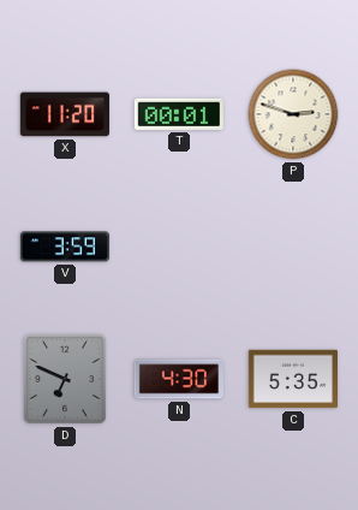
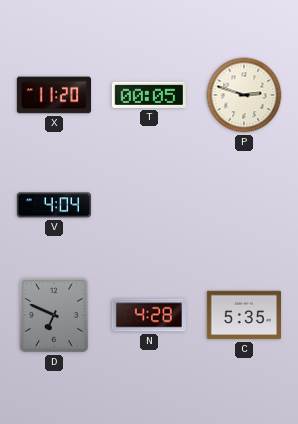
T: 00:01 -> 00:05
V: 3:59 -> 4:04
N: 4:30 -> 4:28
